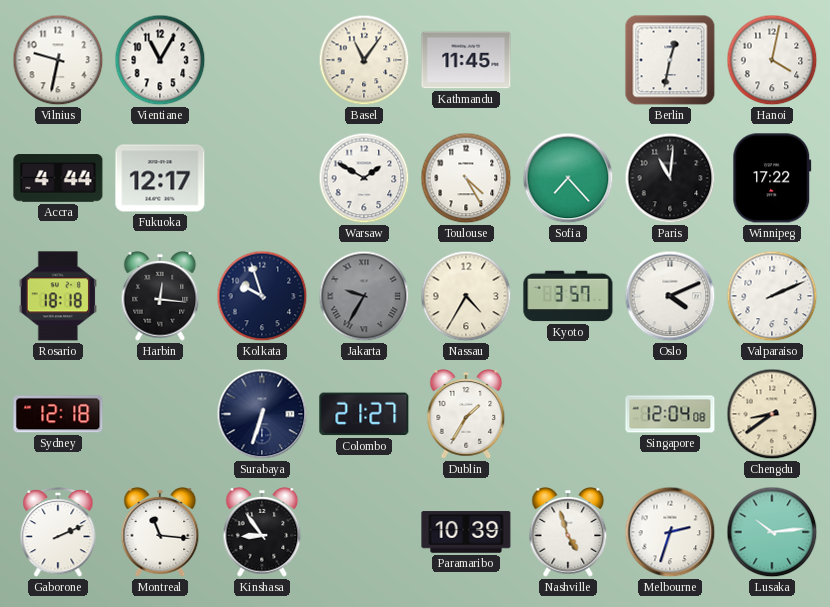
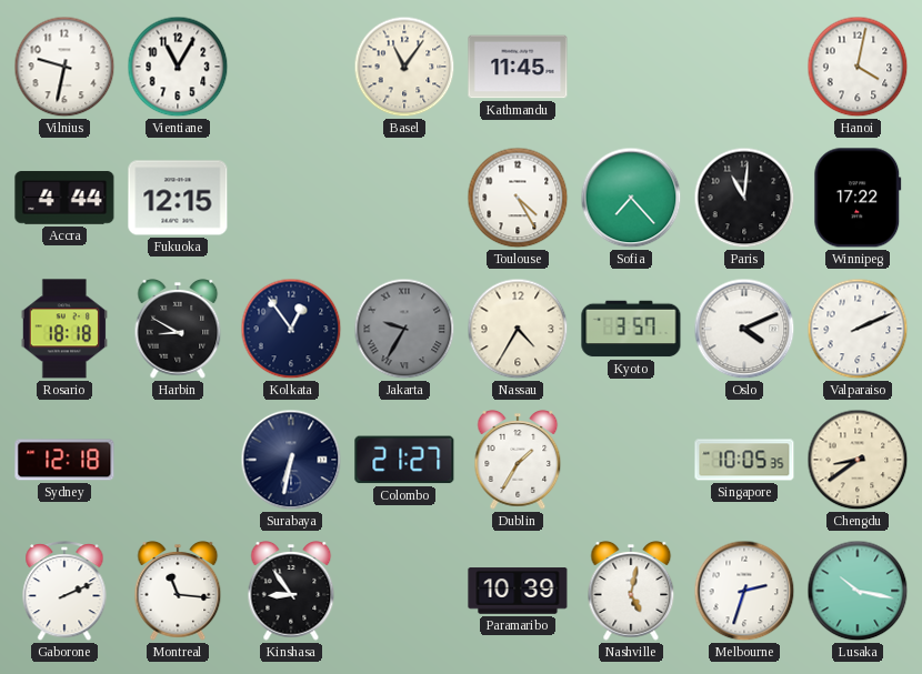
Berlin: 12:32 -> none
Fukuoka: 12:17 -> 12:15
Warsaw: 1:50 -> none
Harbin: 12:16 -> 8:50
Kolkata: 9:57 -> 12:54
Surabaya: 6:33 -> 6:32
Singapore: 12:04 -> 10:05
Nashville: 4:57 -> 5:02
Lusaka: 10:14 -> 10:17
